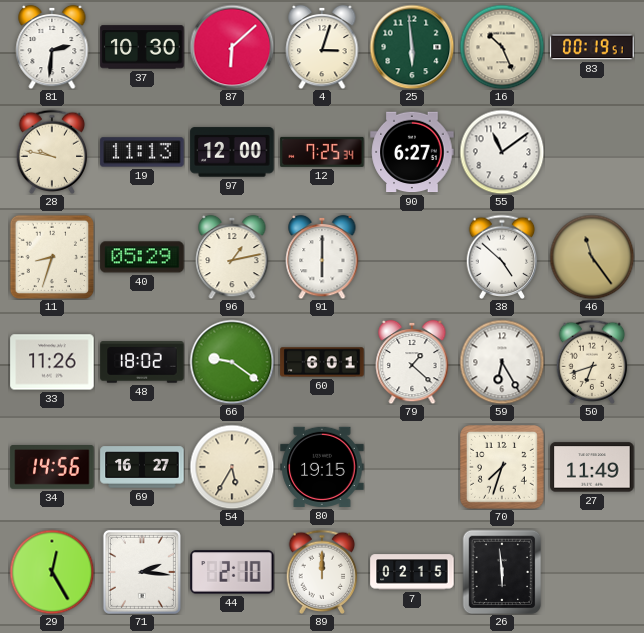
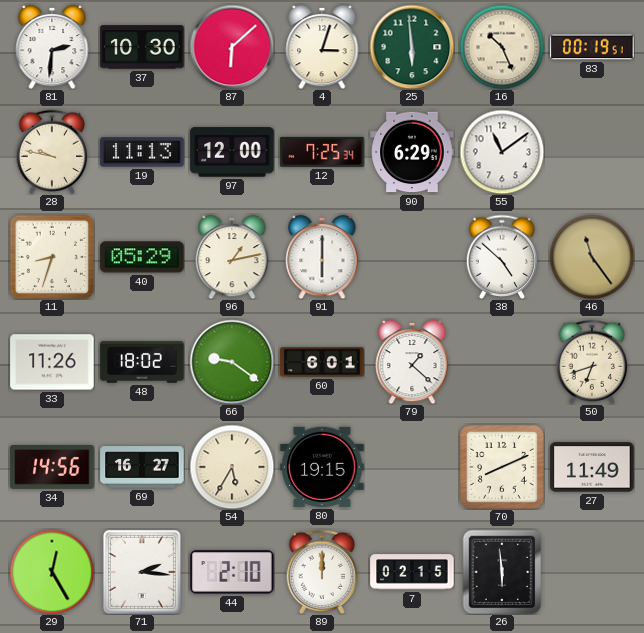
90: 6:27 -> 6:29
59: 6:25 -> none
70: 7:33 -> 8:11
